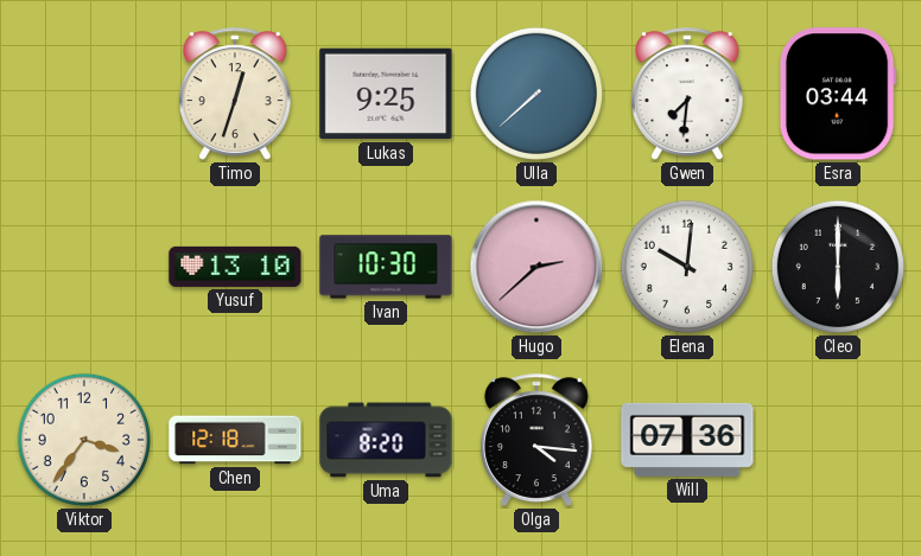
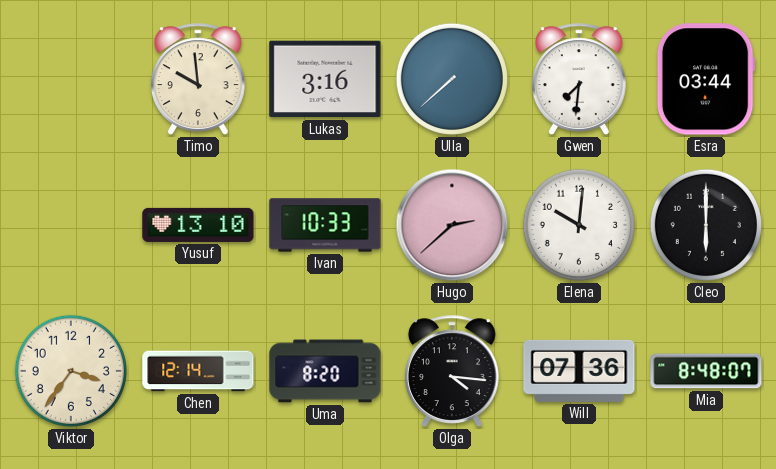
Timo: 12:33 -> 9:59
Lukas: 9:25 -> 3:16
Ivan: 10:30 -> 10:33
Chen: 12:18 -> 12:14
Mia: none -> 8:48
